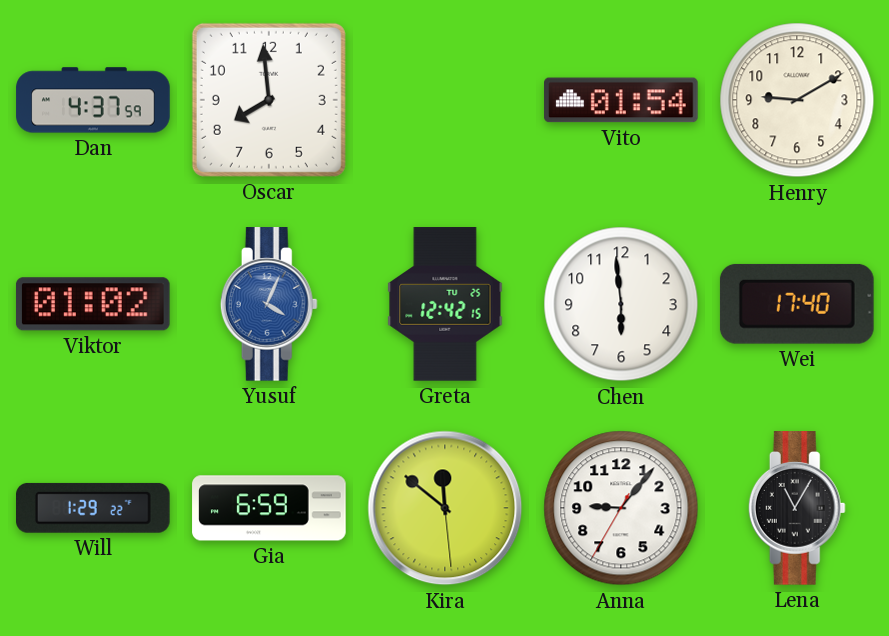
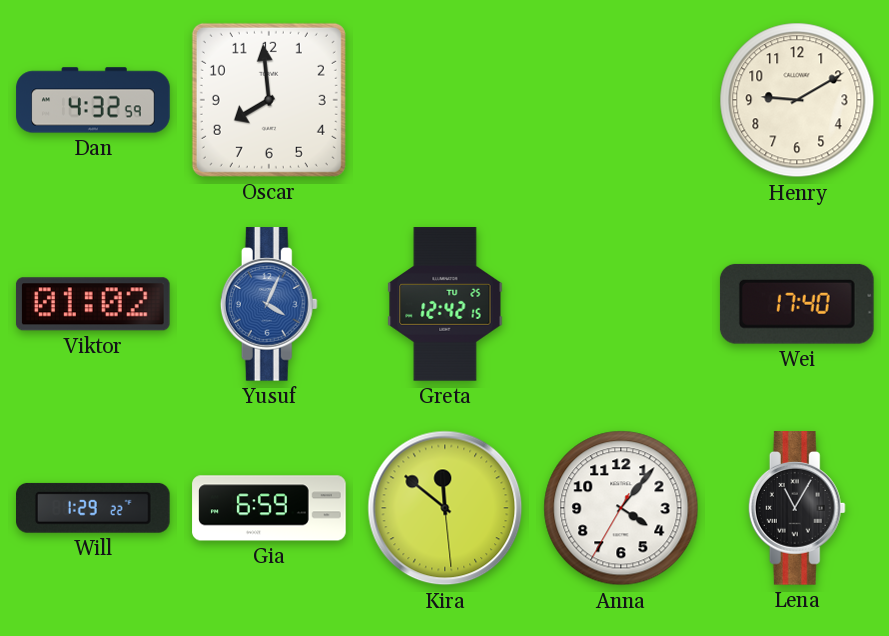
Dan: 4:37 -> 4:32
Vito: 01:54 -> none
Chen: 5:59 -> none
Anna: 9:06 -> 4:06
